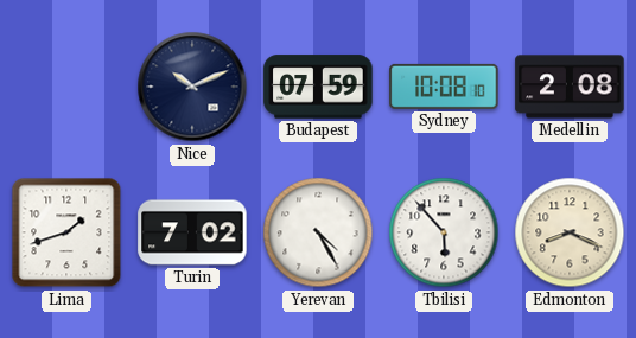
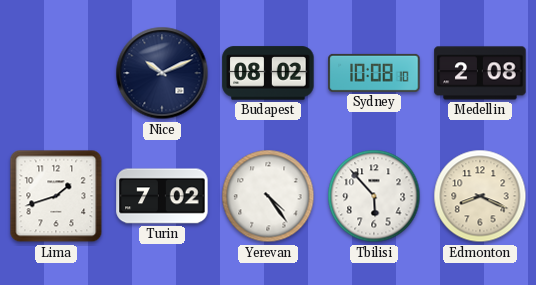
Budapest: 07:59 -> 08:02
Yerevan: 4:25 -> 4:24
